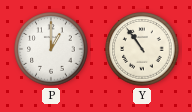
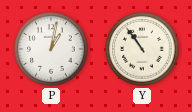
P: 1:00 -> 1:02
